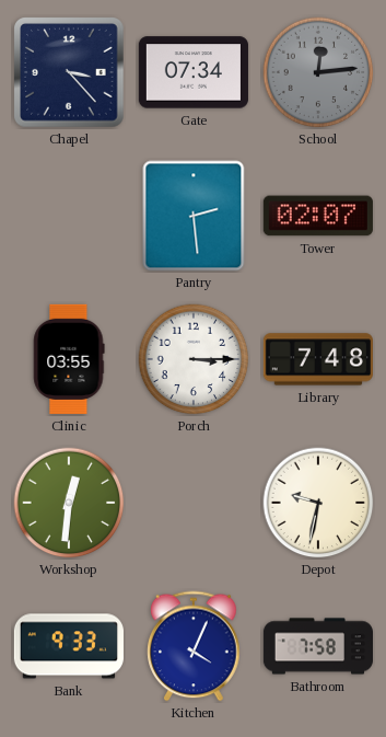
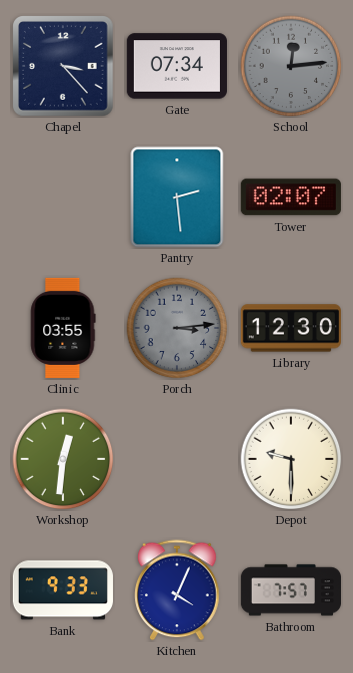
Porch: 3:15 -> 3:14
Porch dial: white -> grey
Library: 7:48 -> 12:30
Depot: 9:32 -> 9:30
Bathroom: 7:58 -> 7:57
